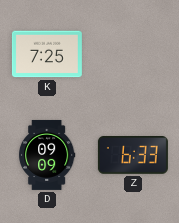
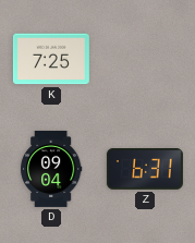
D: 09:09 -> 09:04
Z: 6:33 -> 6:31
